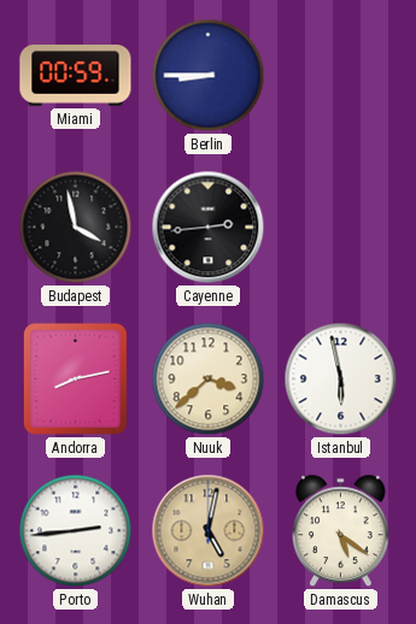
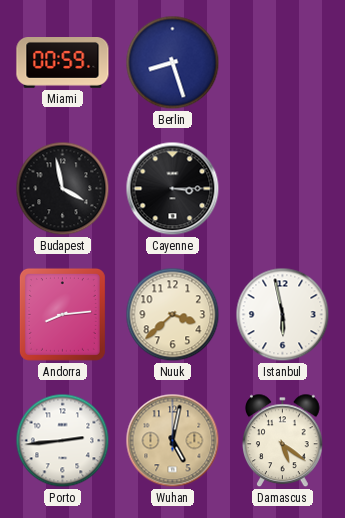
Berlin: 8:45 -> 8:27
Cayenne: 2:44 -> 3:15
Andorra: 8:13 -> 8:14
